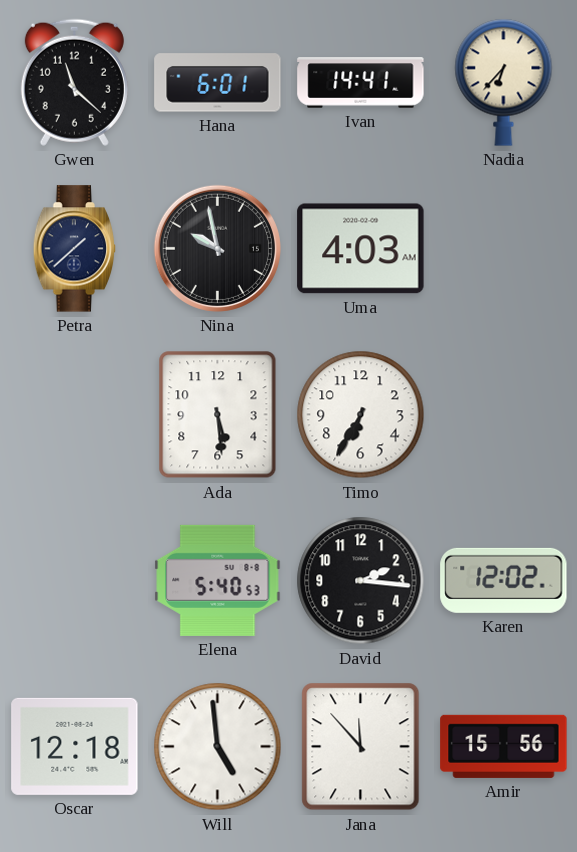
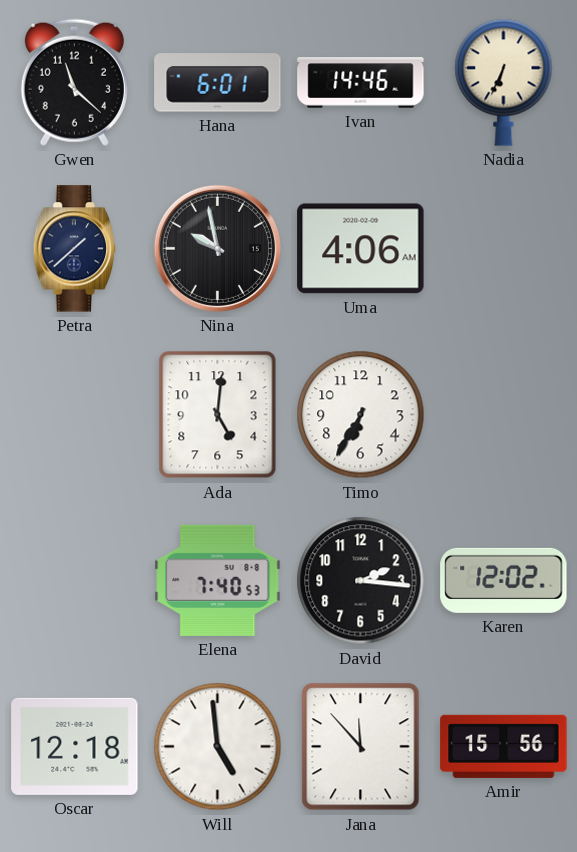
Ivan: 14:41 -> 14:46
Nadia: 6:37 -> 6:34
Uma: 4:03 -> 4:06
Ada: 5:29 -> 5:01
Elena: 5:40 -> 7:40
